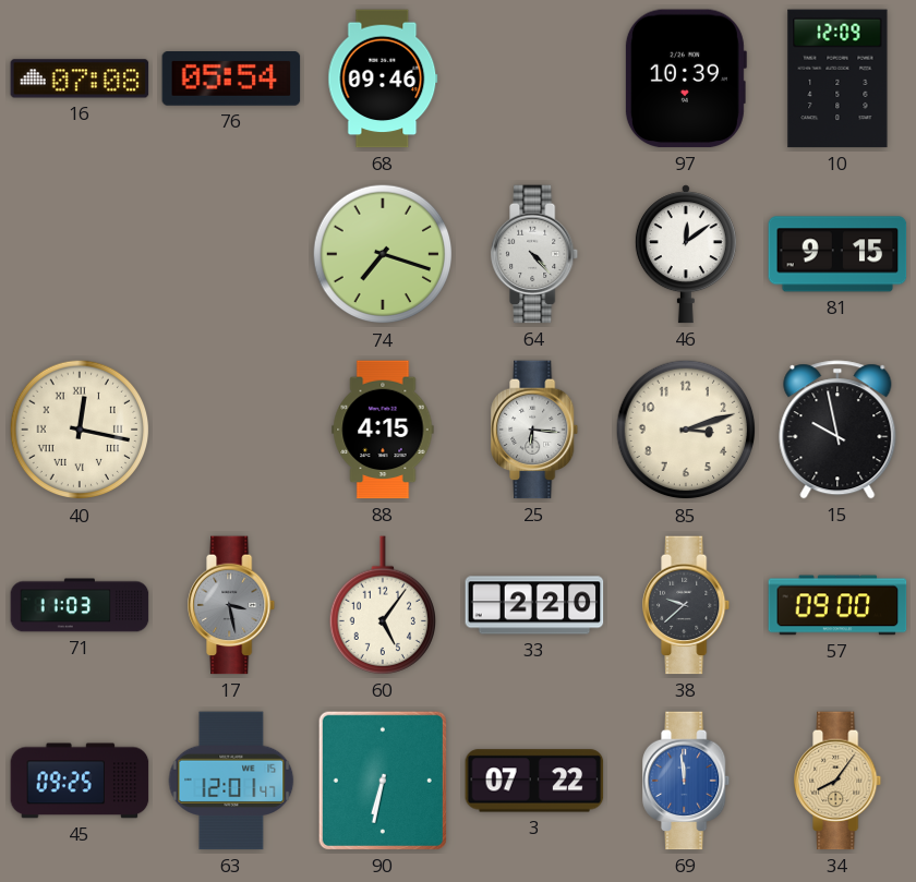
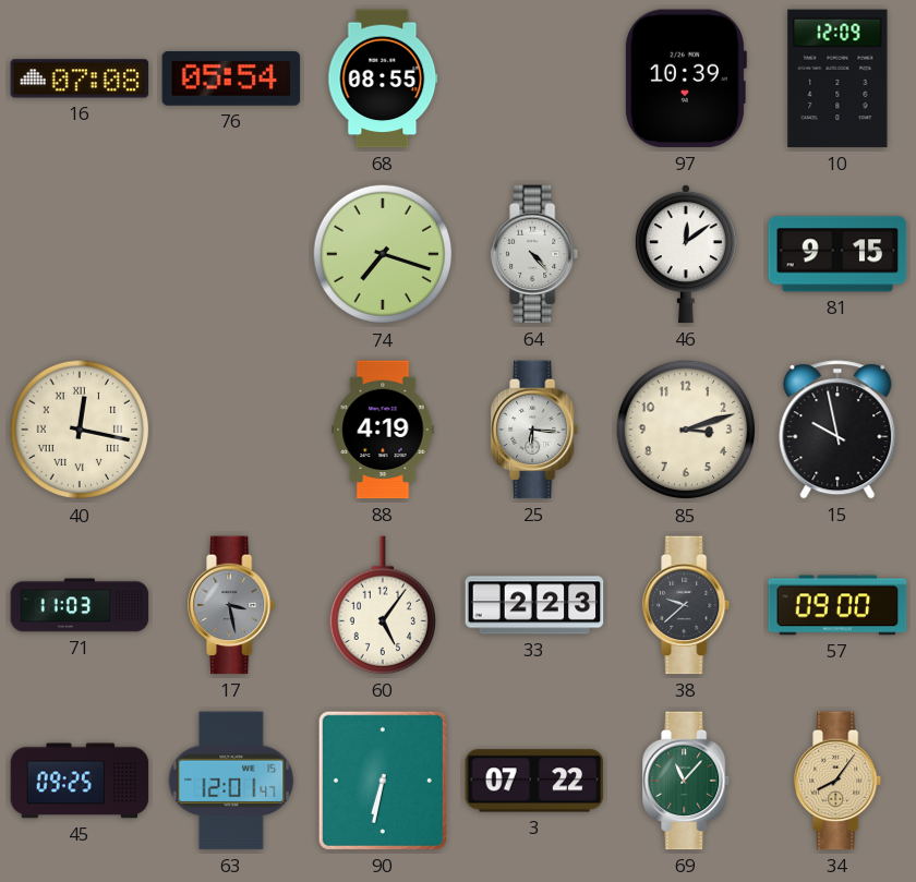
68: 09:46 -> 08:55
88: 4:15 -> 4:19
33: 2:20 -> 2:23
69: 11:59 -> 11:07
69 dial: blue -> green
